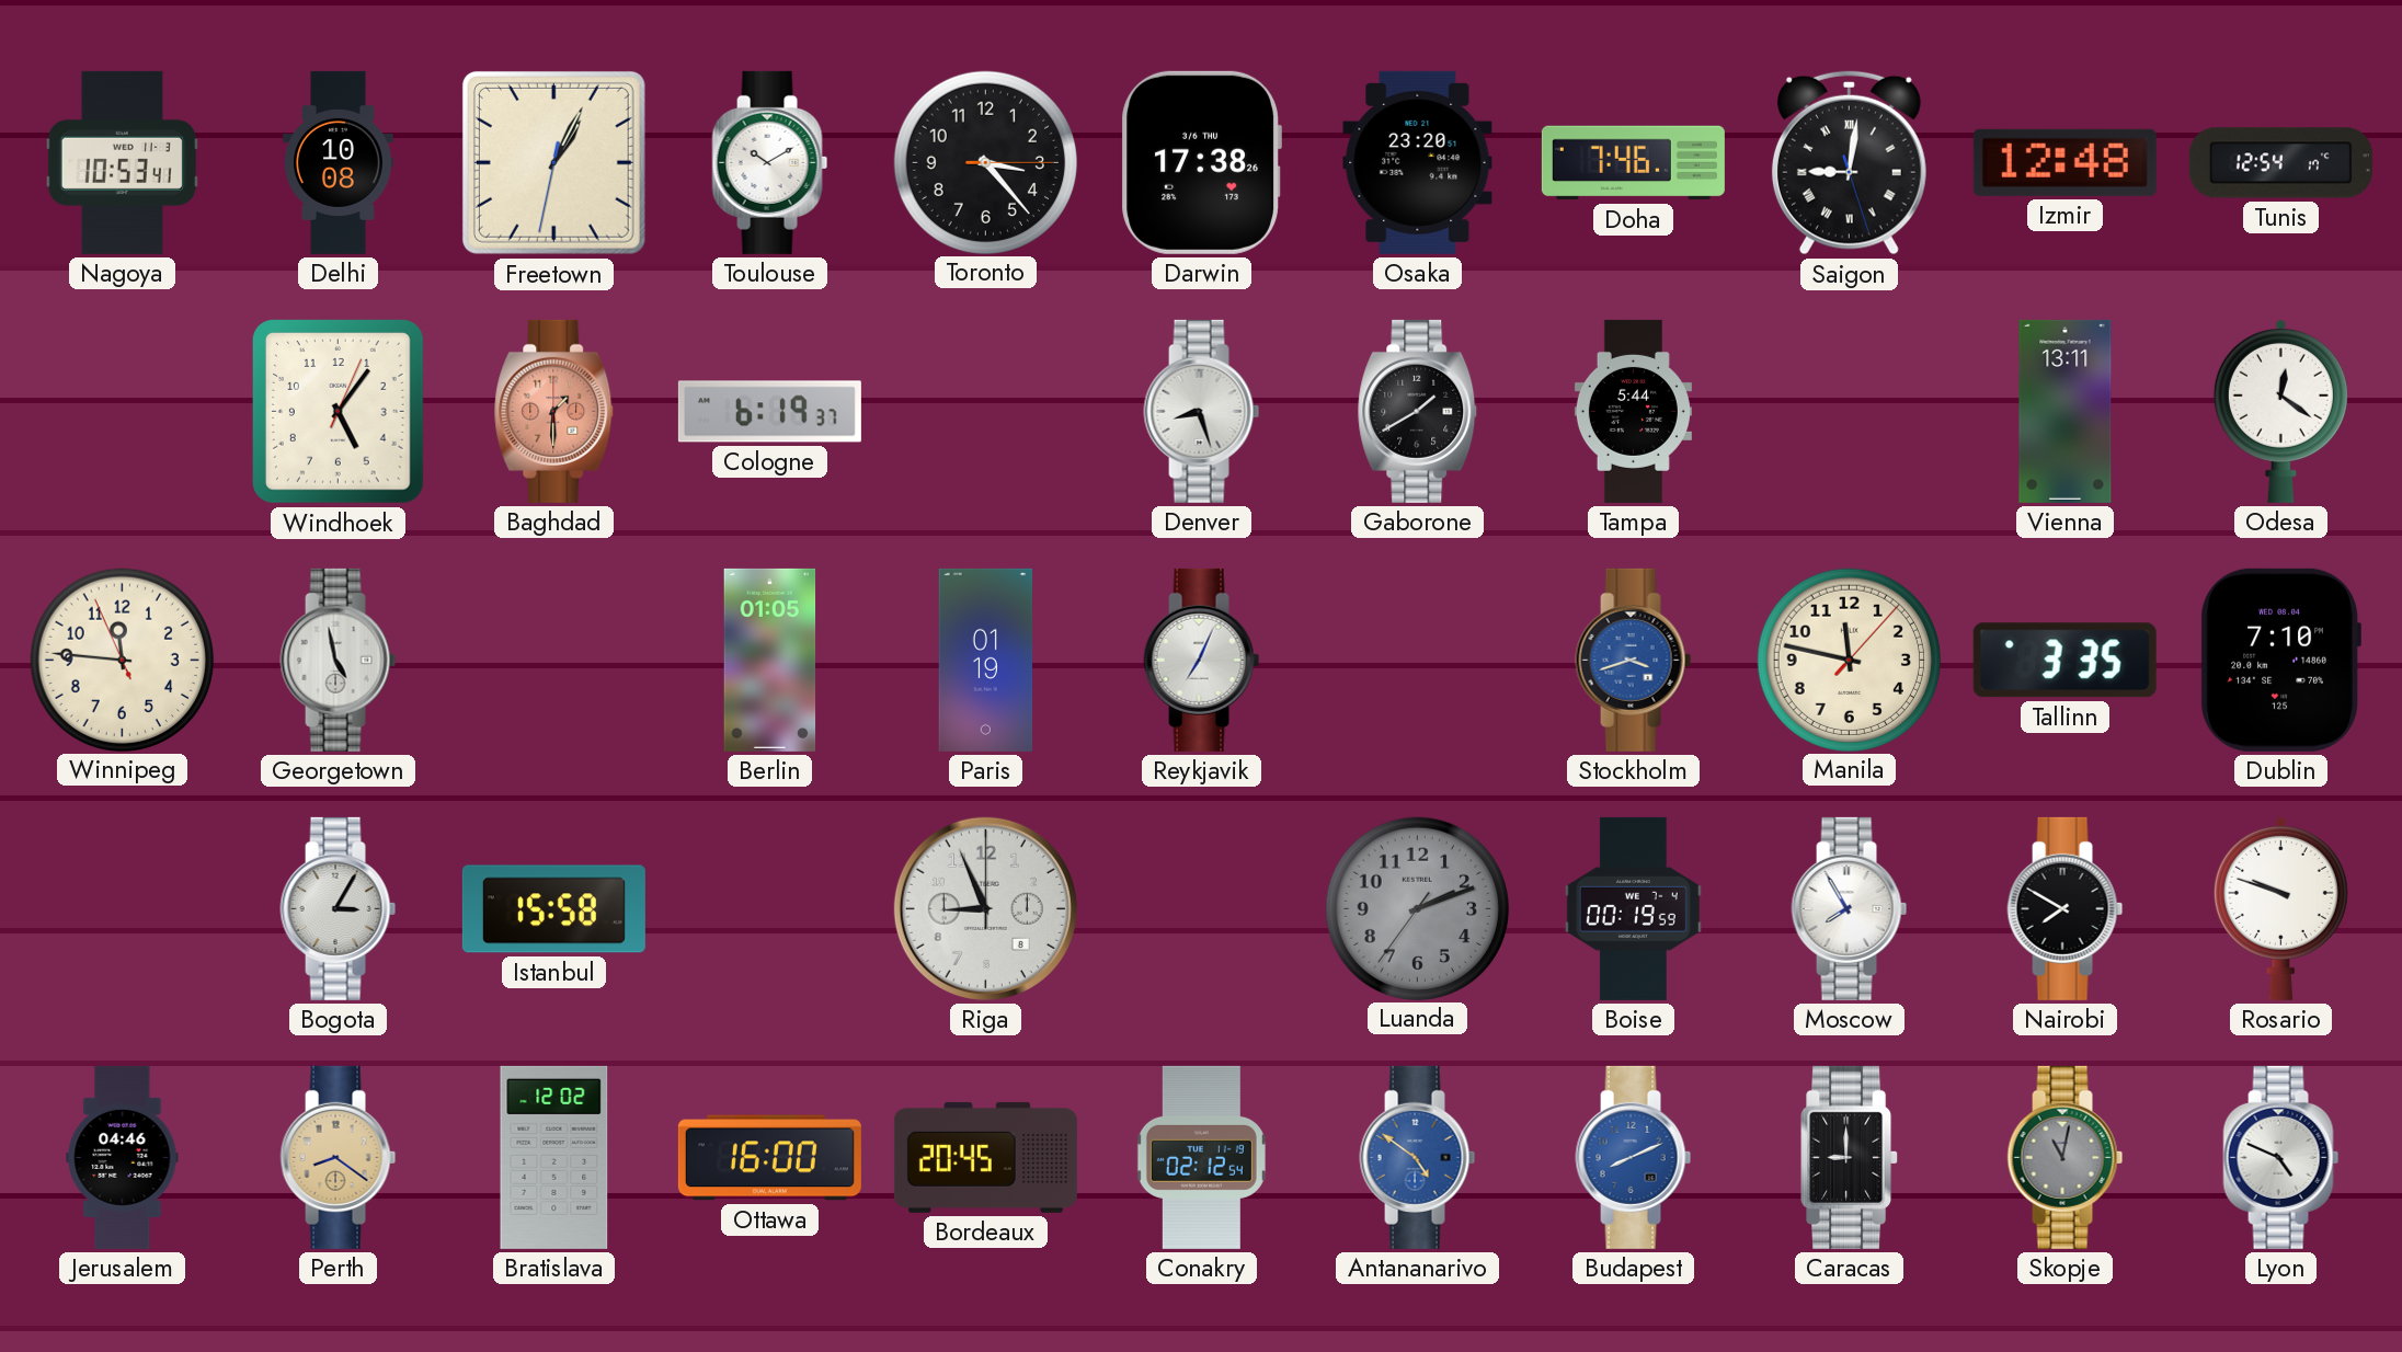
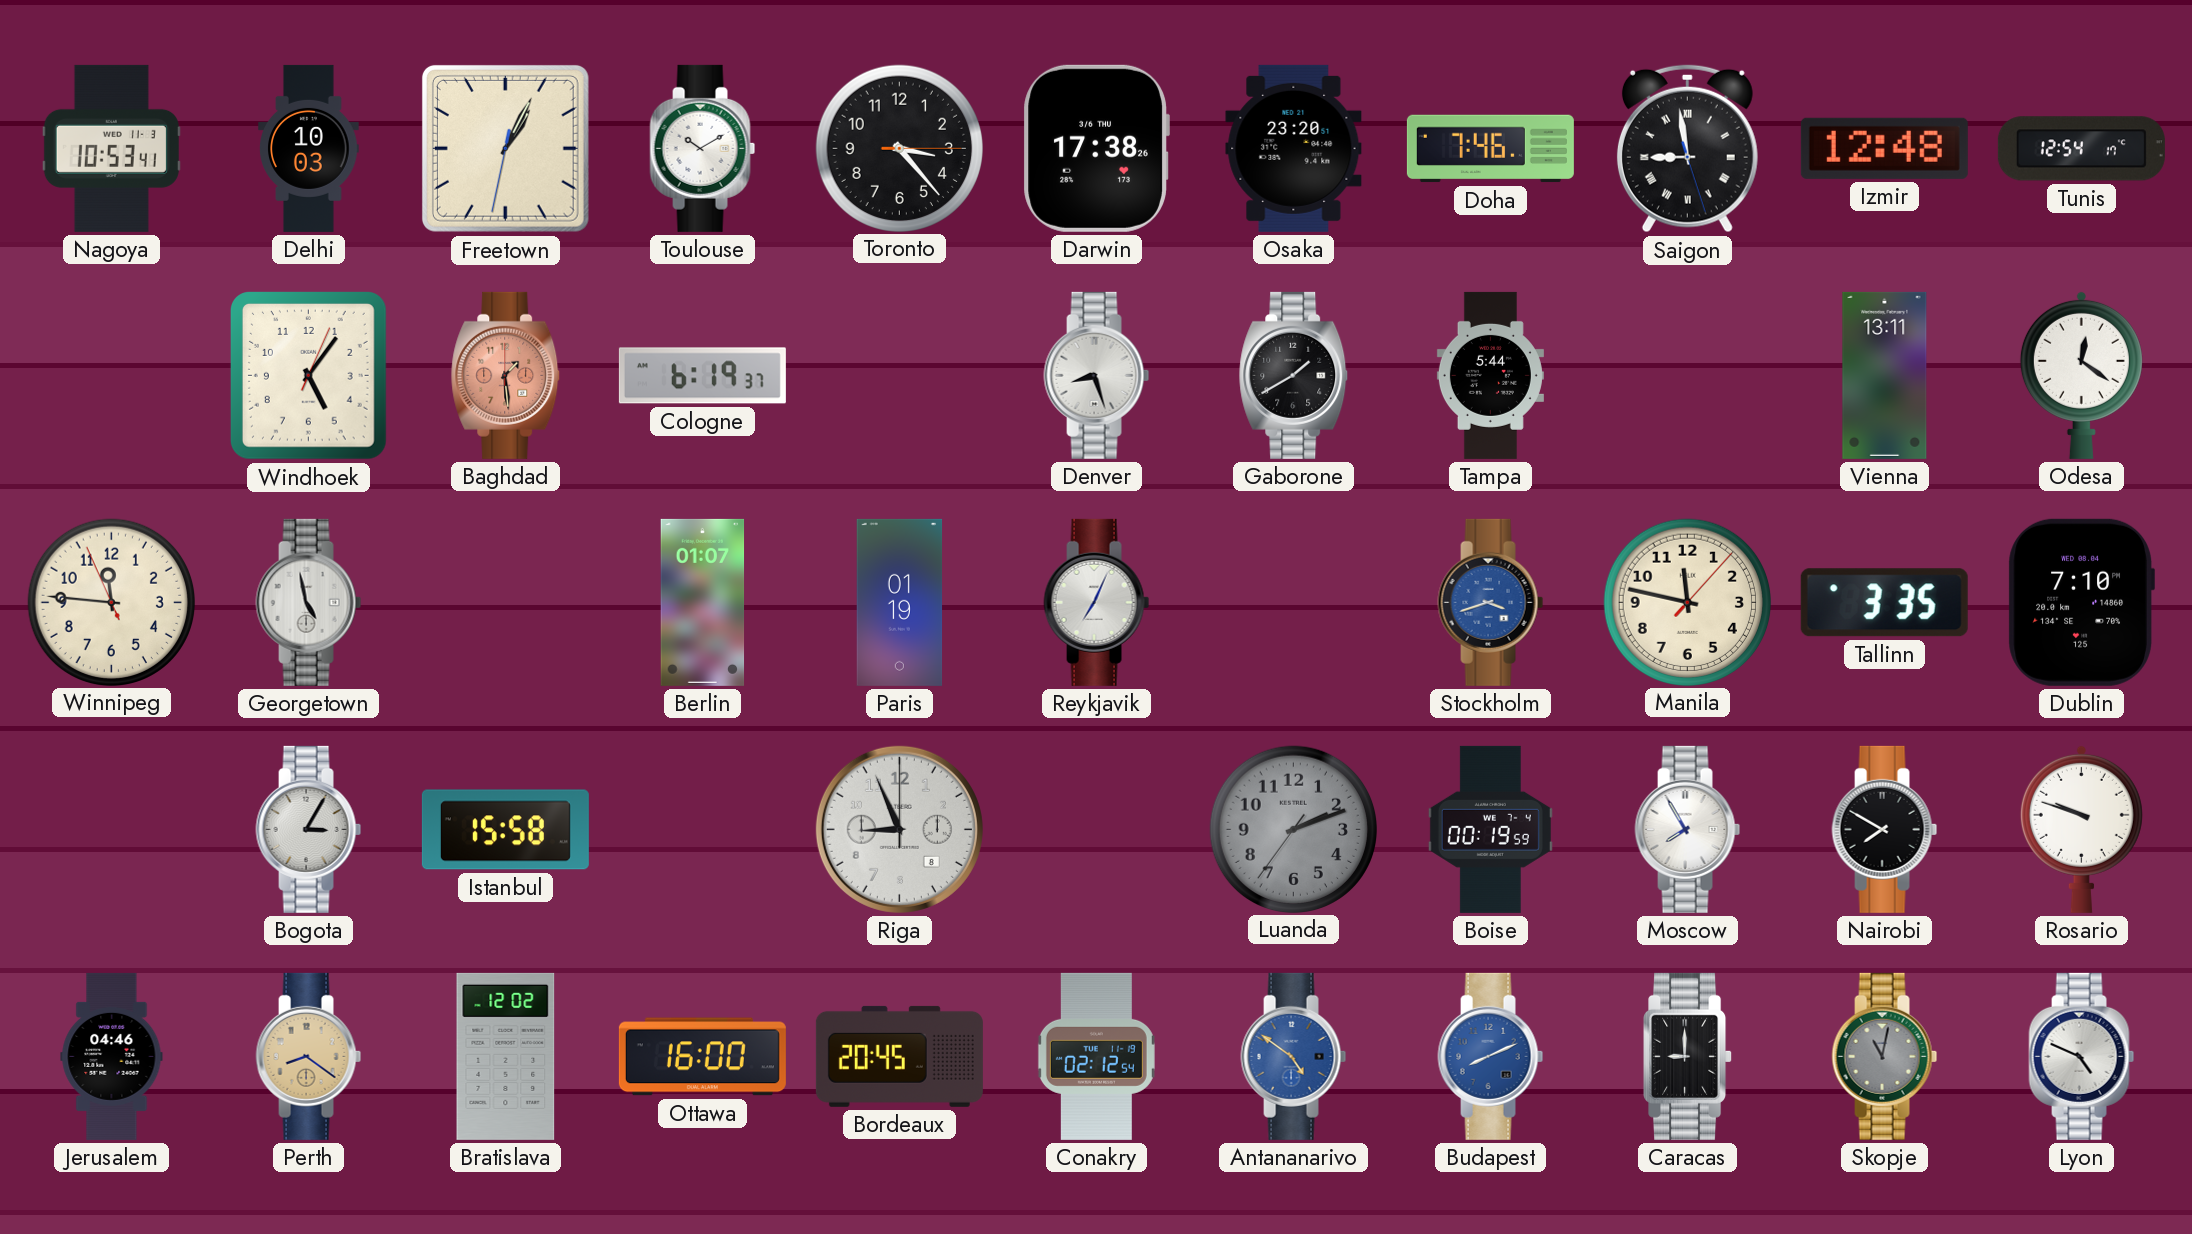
Delhi: 10:08 -> 10:03
Saigon: 9:01 -> 8:58
Baghdad: 1:30 -> 1:29
Berlin: 01:05 -> 01:07
